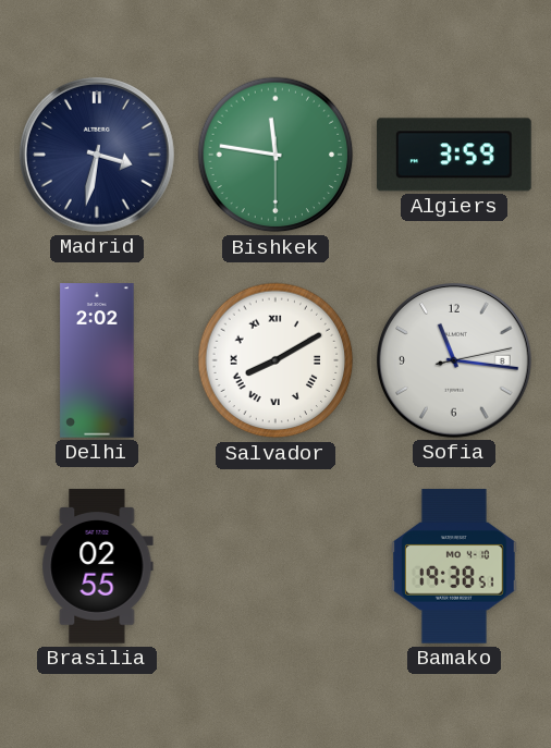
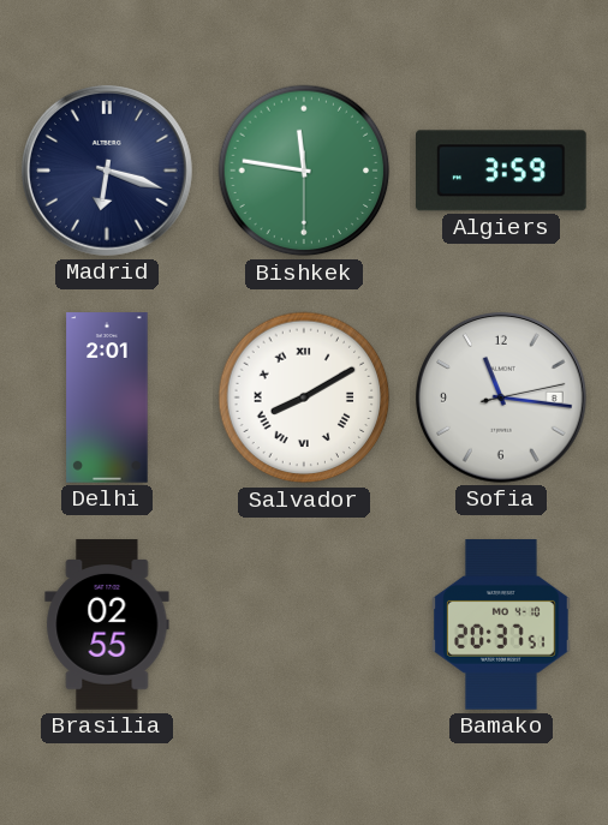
Madrid: 3:32 -> 6:18
Delhi: 2:02 -> 2:01
Bamako: 19:38 -> 20:37
